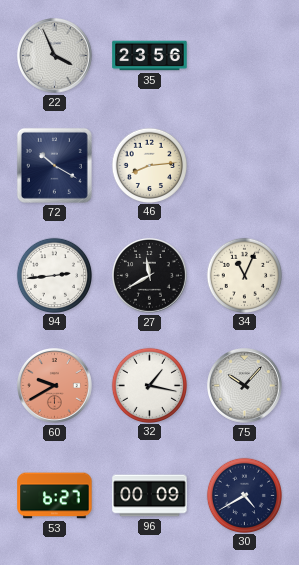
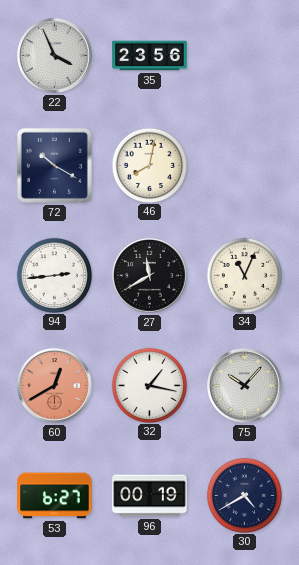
46: 8:14 -> 8:02
60: 9:40 -> 12:40
96: 00:09 -> 00:19
